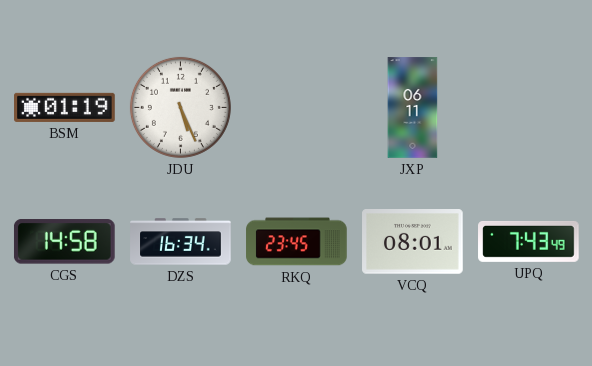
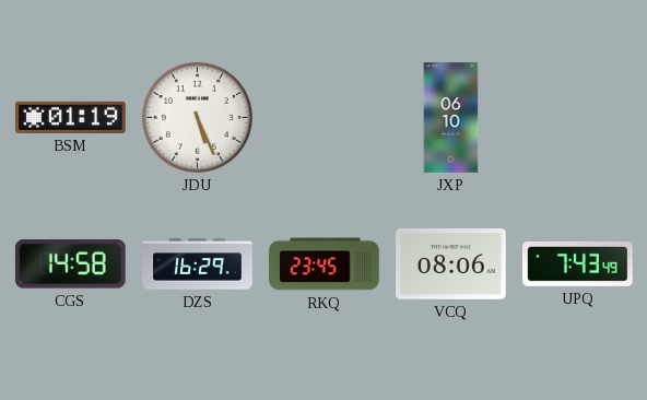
JXP: 06:11 -> 06:10
DZS: 16:34 -> 16:29
VCQ: 08:01 -> 08:06
